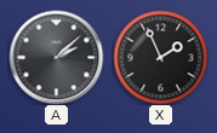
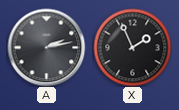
A: 2:08 -> 2:13
